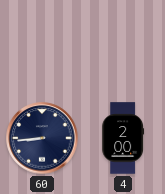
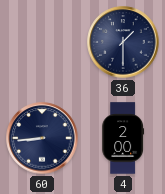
36: none -> 1:30
